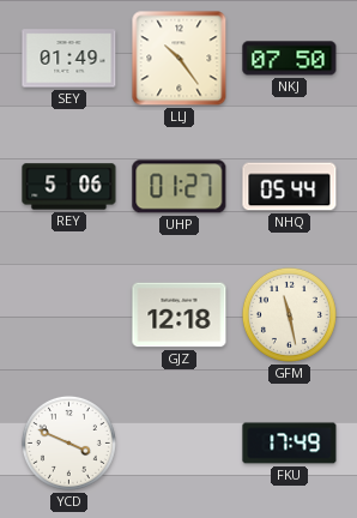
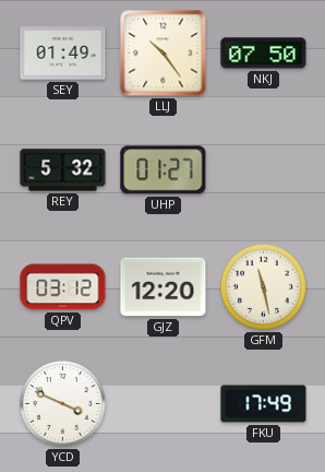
REY: 5:06 -> 5:32
NHQ: 05:44 -> none
QPV: none -> 03:12
GJZ: 12:18 -> 12:20
